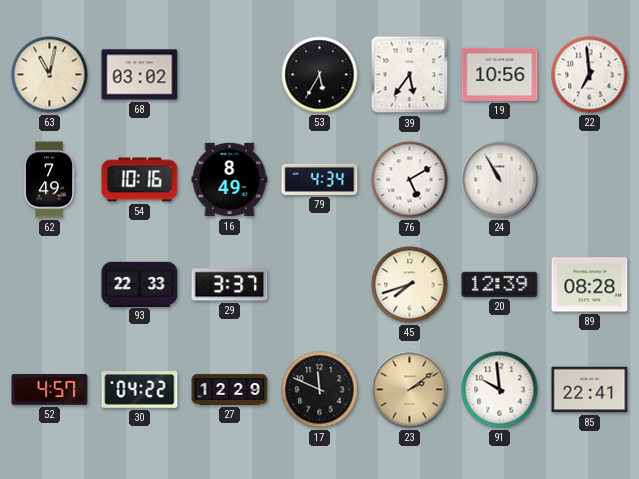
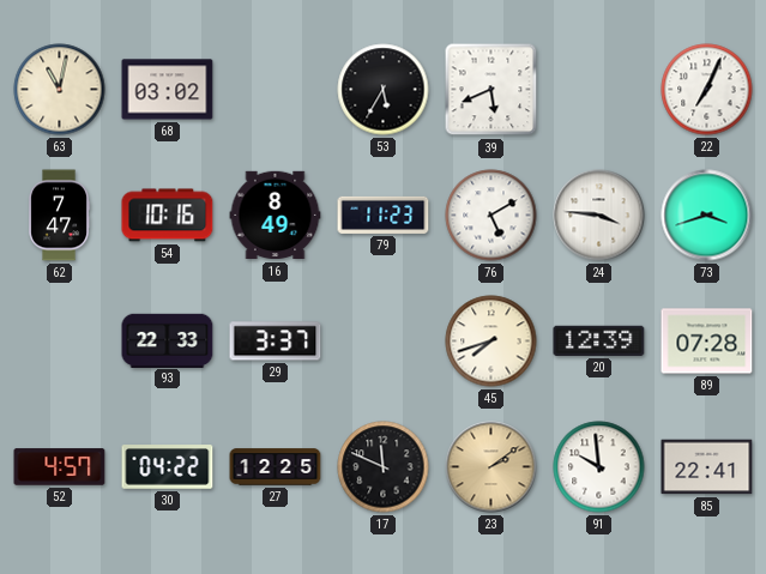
39: 5:36 -> 5:41
19: 10:56 -> none
22: 6:59 -> 7:04
62: 7:49 -> 7:47
79: 4:34 -> 11:23
24: 10:55 -> 3:46
73: none -> 3:42
89: 08:28 -> 07:28
27: 12:29 -> 12:25
